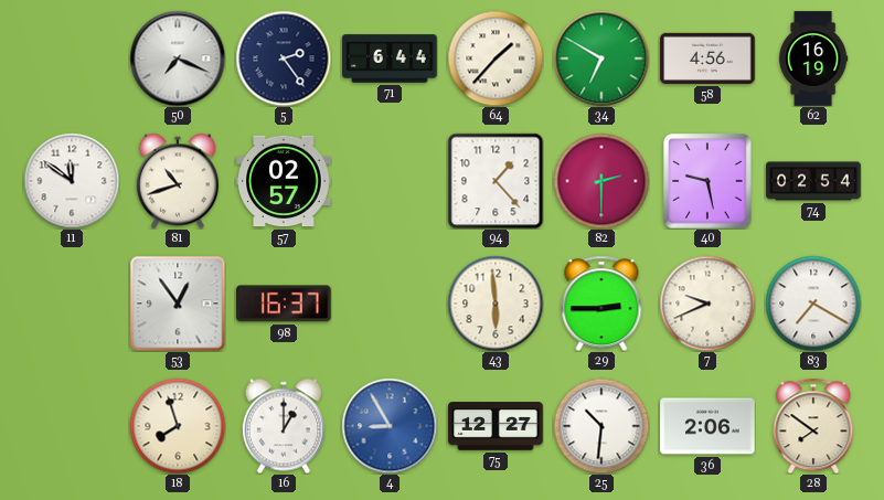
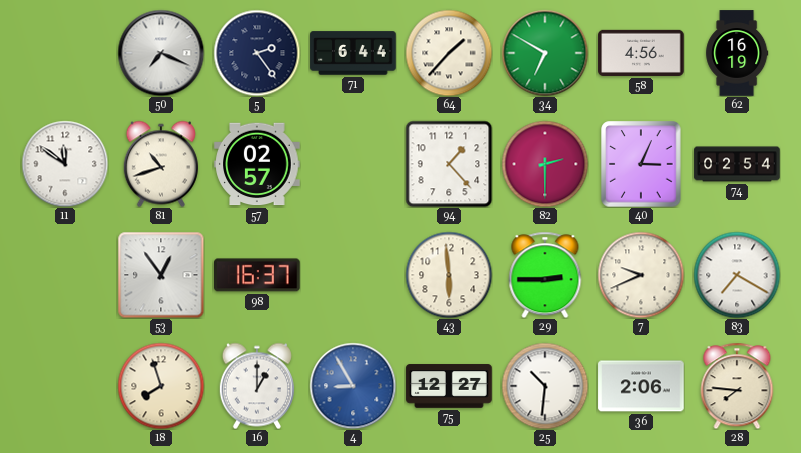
40: 9:28 -> 3:04
28: 7:51 -> 7:46
